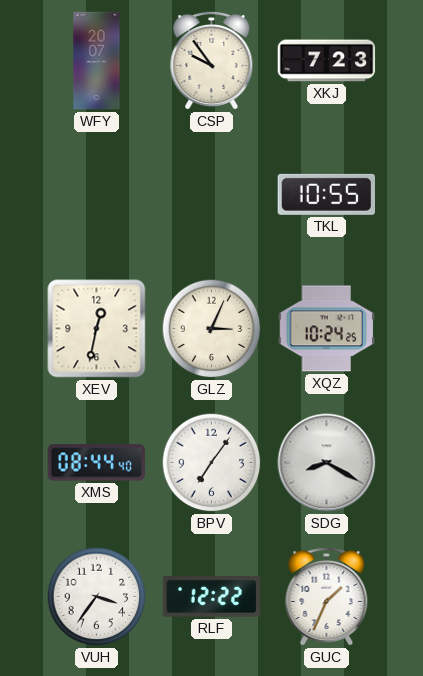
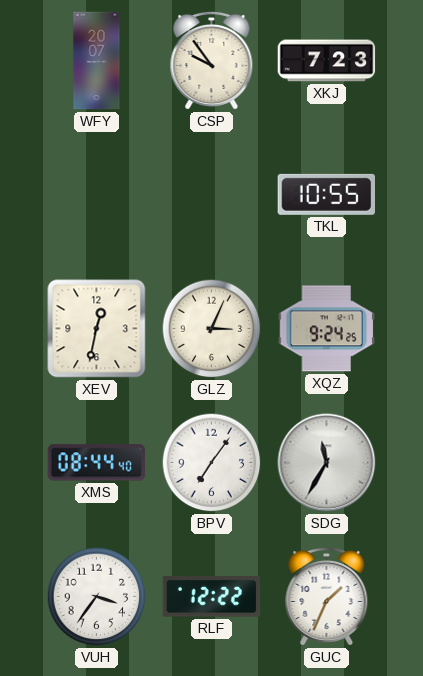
XQZ: 10:24 -> 9:24
SDG: 8:20 -> 11:35
